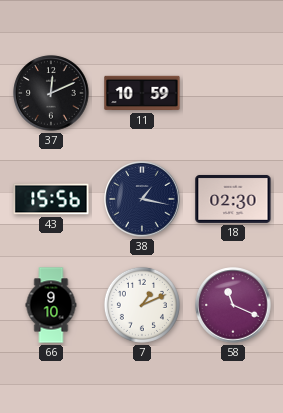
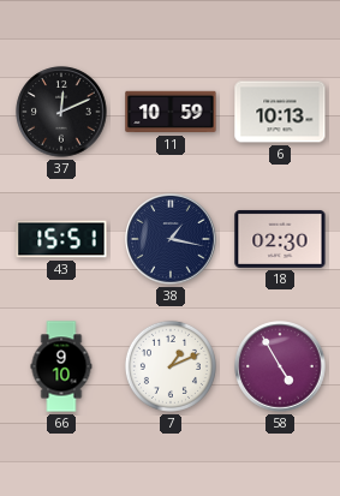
6: none -> 10:13
43: 15:56 -> 15:51
58: 11:19 -> 4:55
